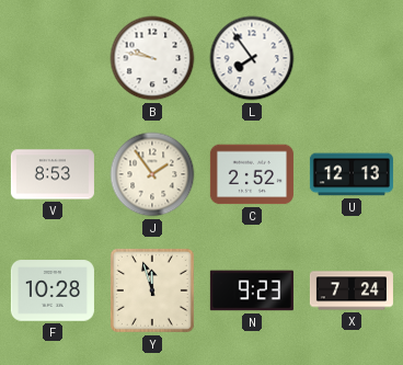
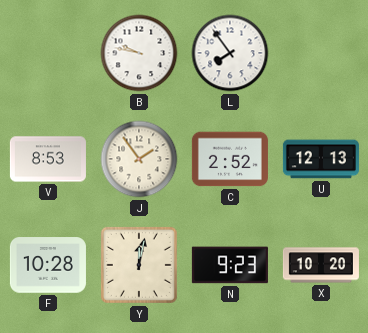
Y: 11:57 -> 12:02
X: 7:24 -> 10:20
